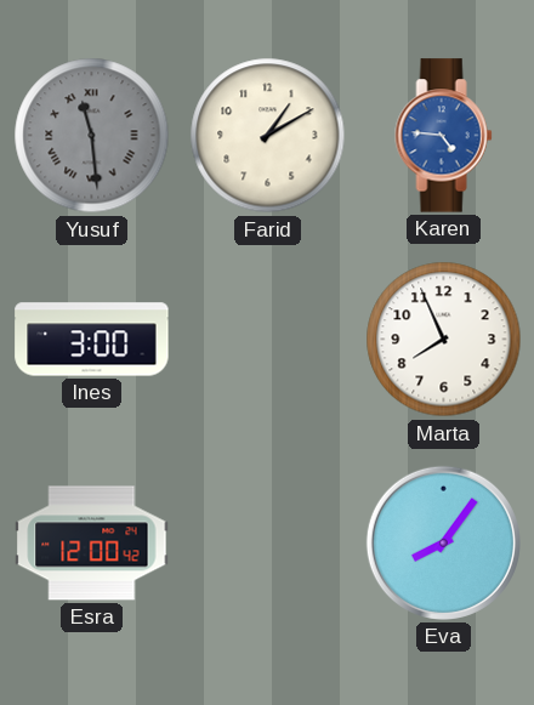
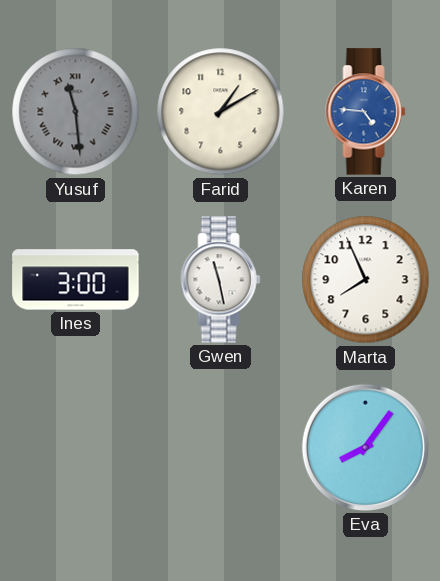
Gwen: none -> 11:28
Esra: 12:00 -> none
